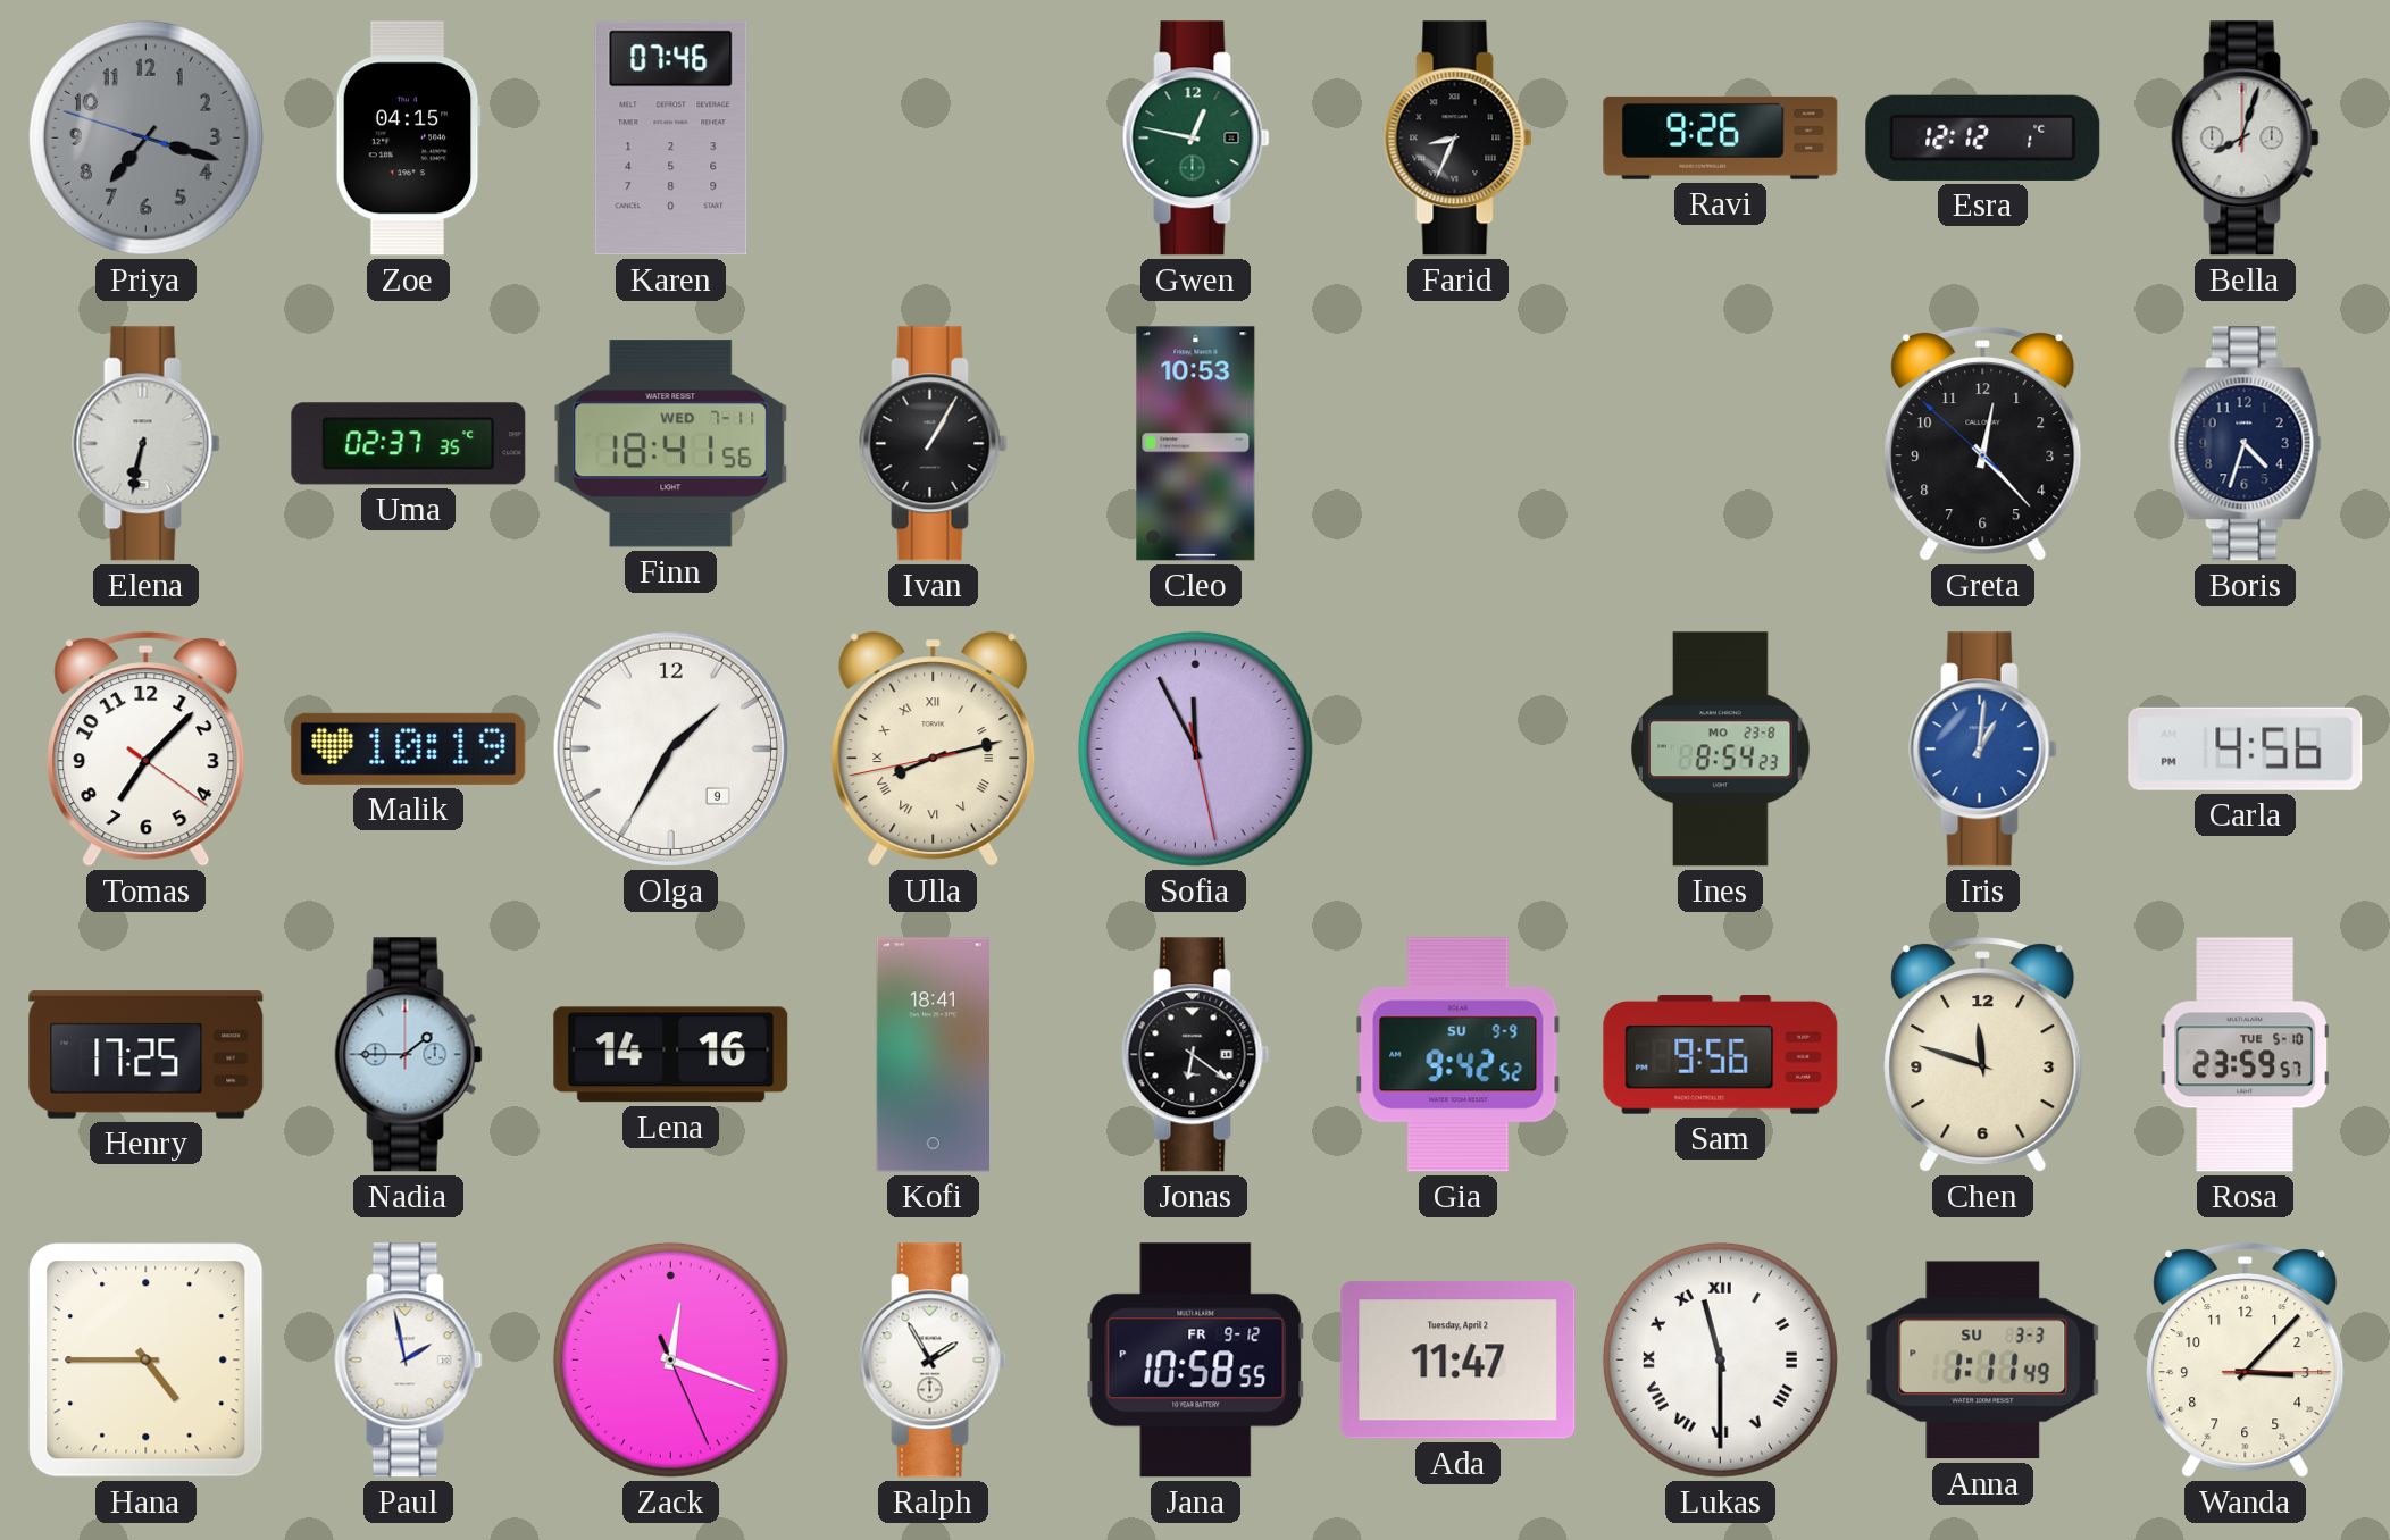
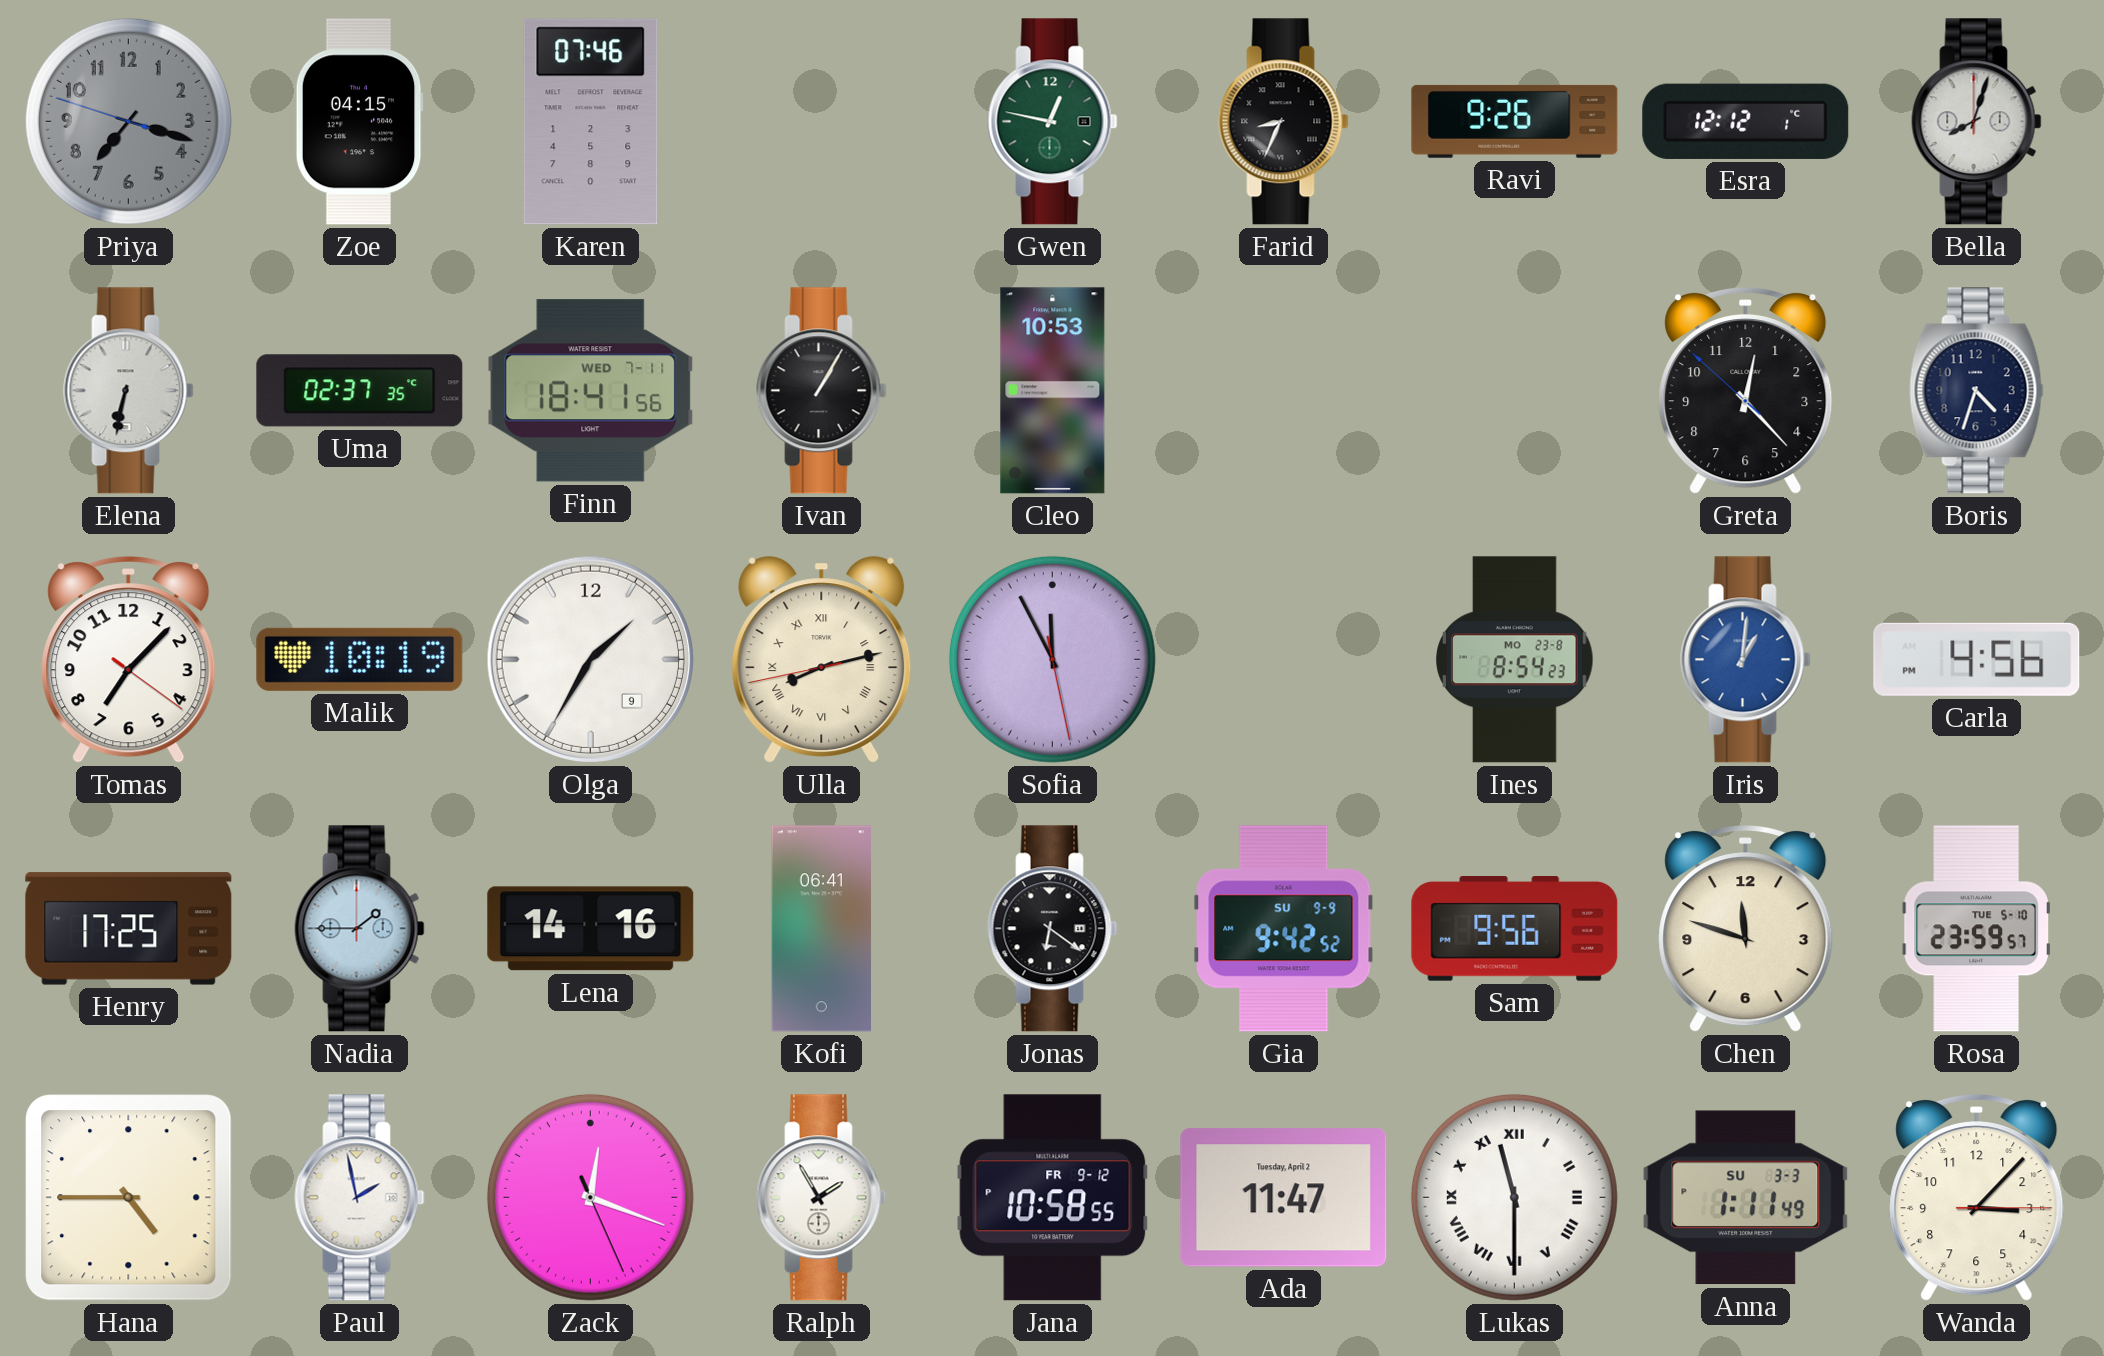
Kofi: 18:41 -> 06:41
